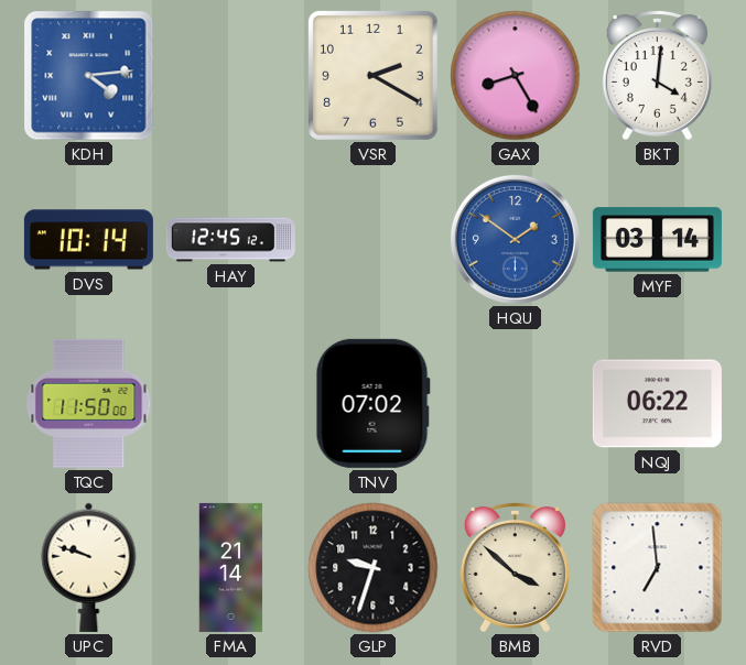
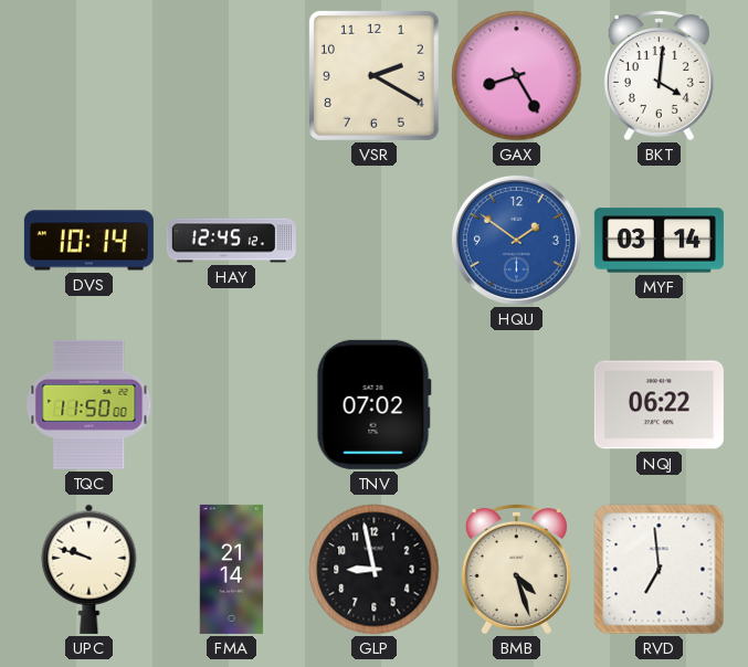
KDH: 4:14 -> none
GLP: 9:33 -> 8:58
BMB: 3:52 -> 4:27
